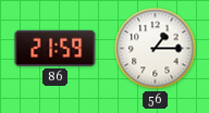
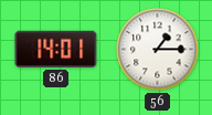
86: 21:59 -> 14:01
